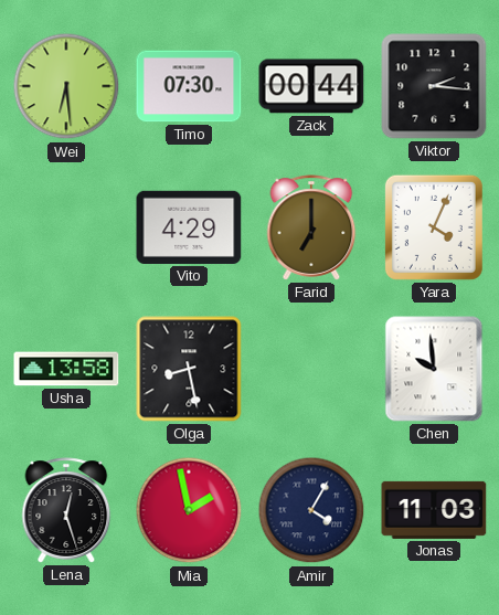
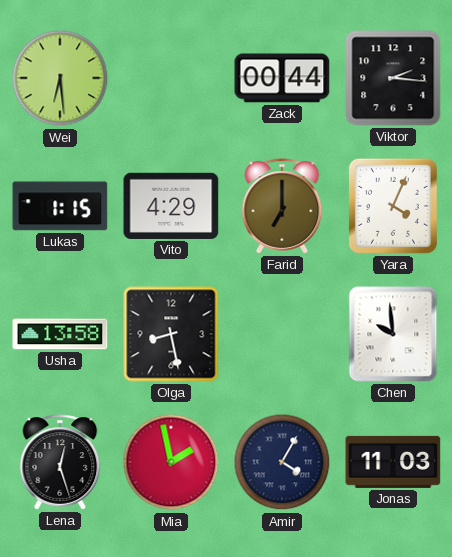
Timo: 07:30 -> none
Lukas: none -> 1:15
